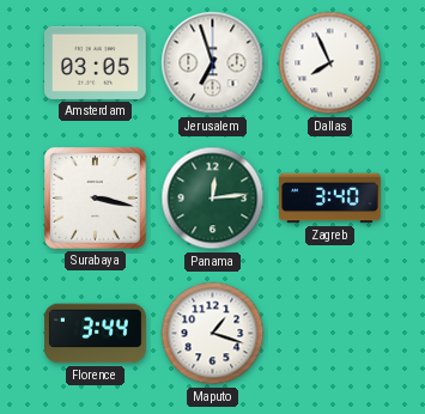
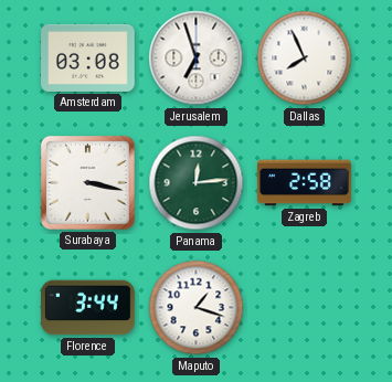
Amsterdam: 03:05 -> 03:08
Zagreb: 3:40 -> 2:58
